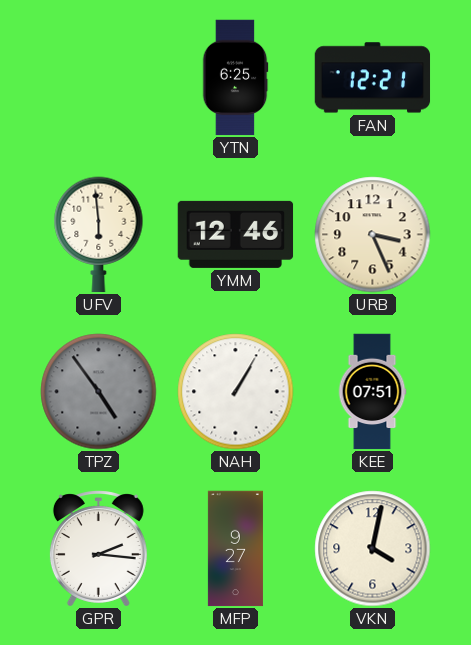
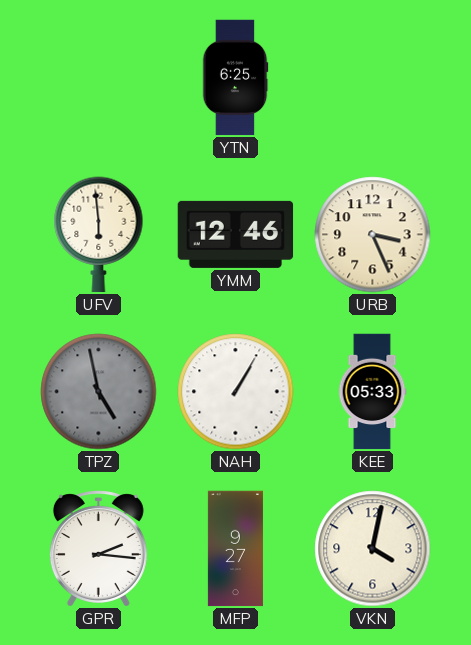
FAN: 12:21 -> none
TPZ: 4:54 -> 4:58
KEE: 07:51 -> 05:33
